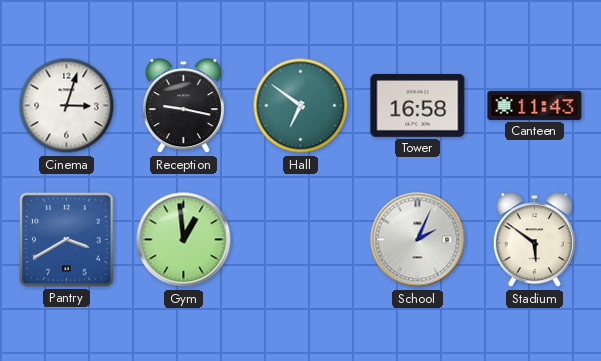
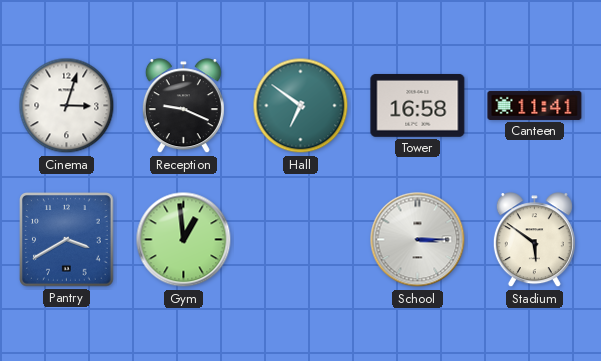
Reception: 9:17 -> 9:19
Canteen: 11:43 -> 11:41
School: 2:04 -> 3:15
